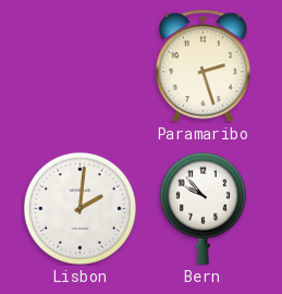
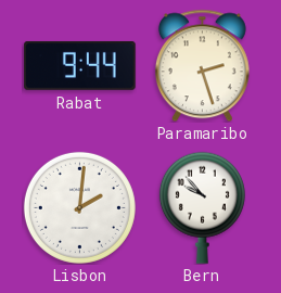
Rabat: none -> 9:44
